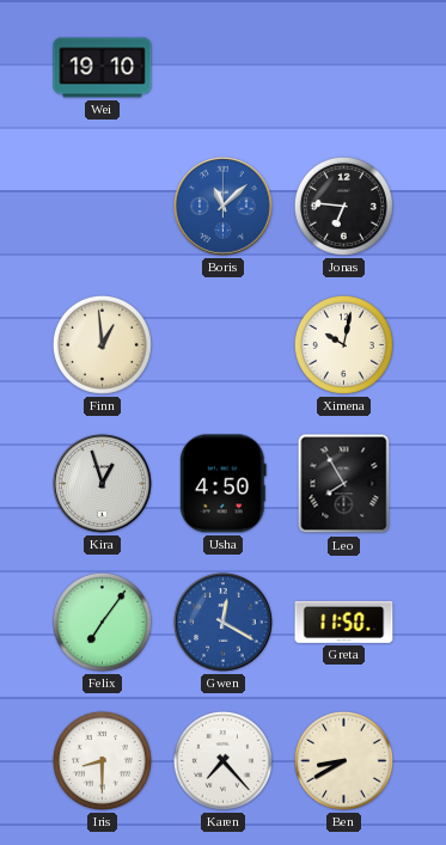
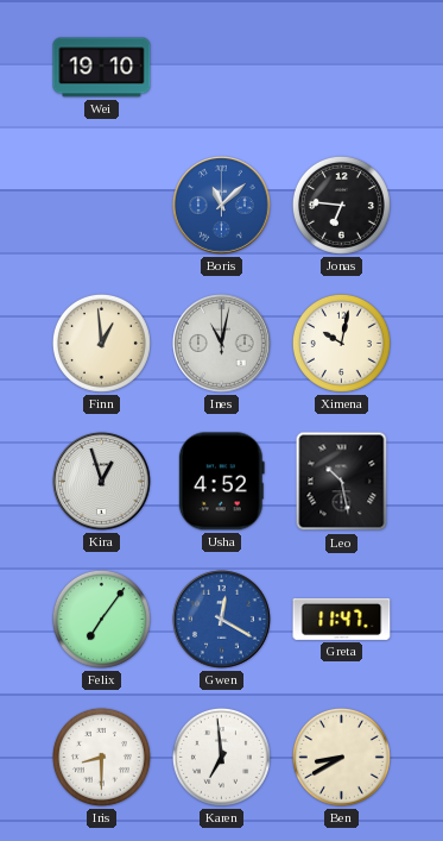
Ines: none -> 11:02
Usha: 4:50 -> 4:52
Leo: 7:55 -> 10:28
Greta: 11:50 -> 11:47
Karen: 7:23 -> 6:59
